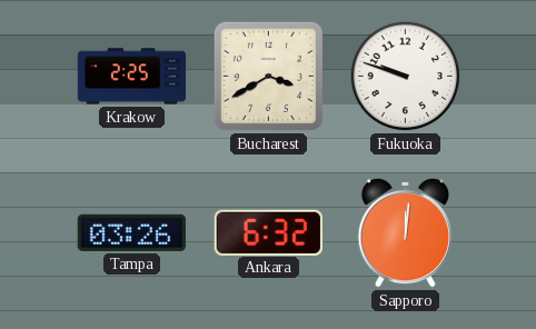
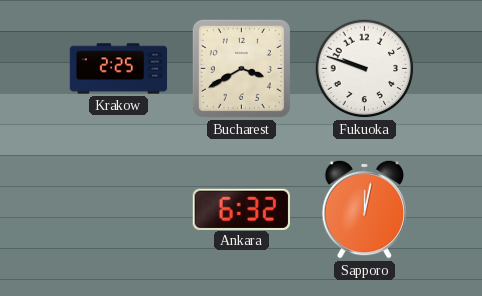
Tampa: 03:26 -> none
Sapporo: 12:01 -> 12:02
